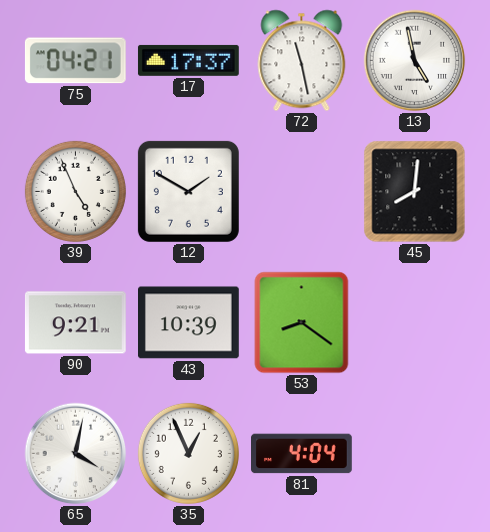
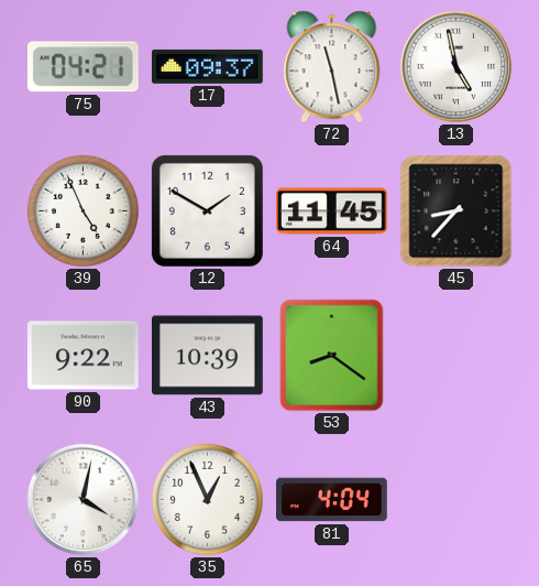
17: 17:37 -> 09:37
64: none -> 11:45
45: 8:01 -> 8:37
90: 9:21 -> 9:22
